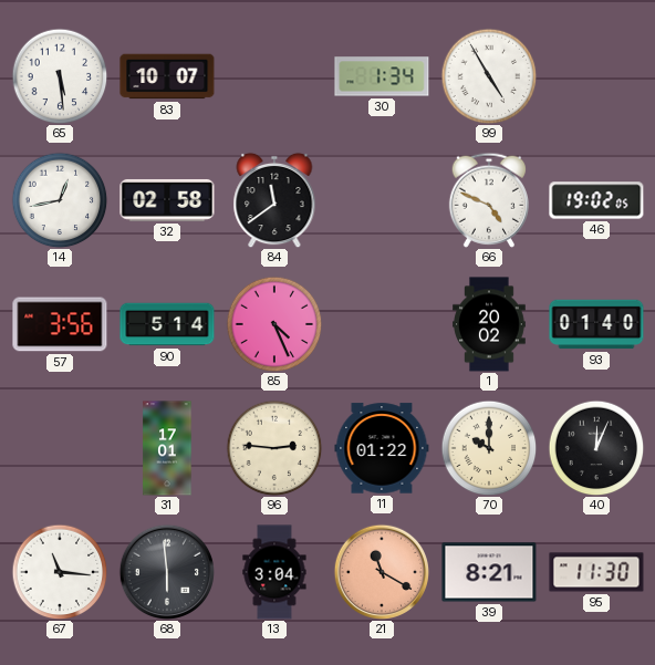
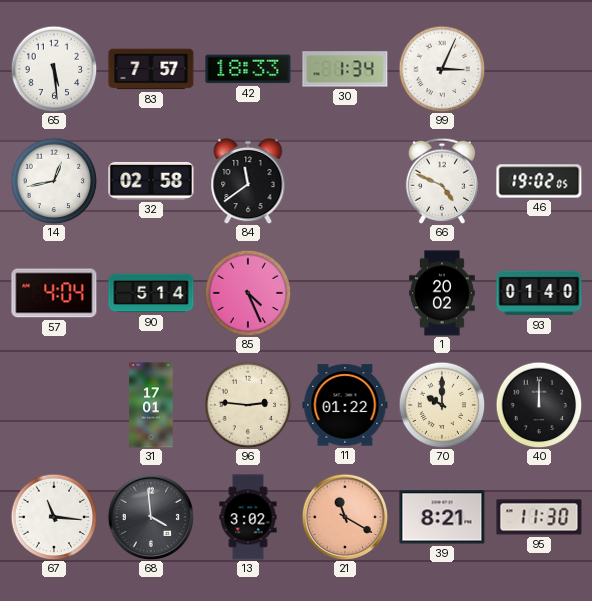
83: 10:07 -> 7:57
42: none -> 18:33
99: 4:55 -> 3:04
57: 3:56 -> 4:04
40: 12:04 -> 12:00
68: 5:59 -> 3:59
13: 3:04 -> 3:02
